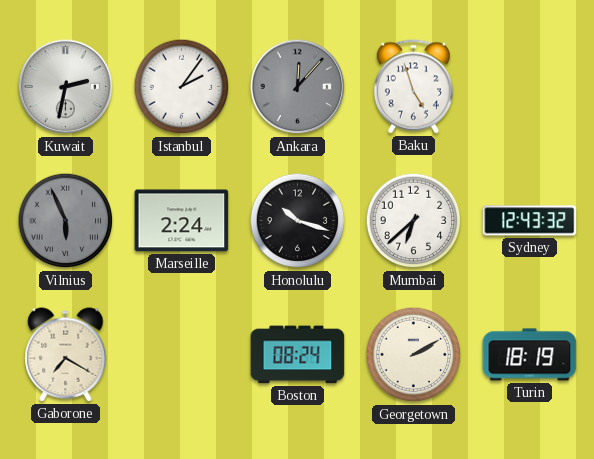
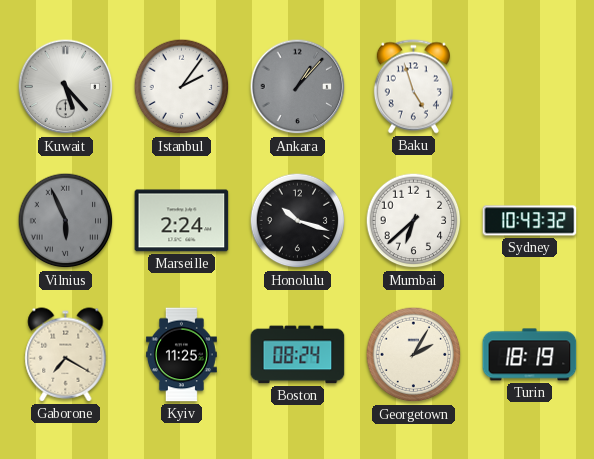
Kuwait: 2:32 -> 5:23
Ankara: 12:07 -> 1:07
Sydney: 12:43 -> 10:43
Kyiv: none -> 11:25
Georgetown: 2:10 -> 2:05
